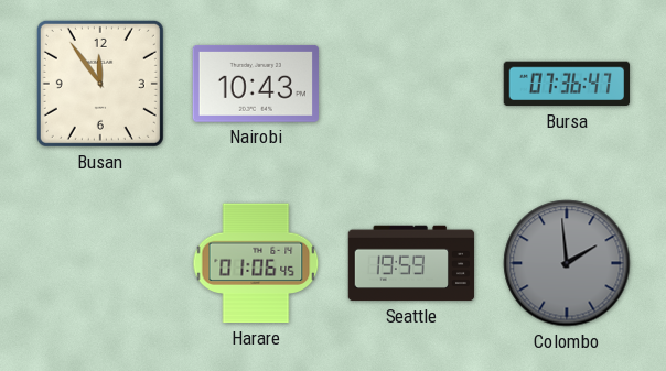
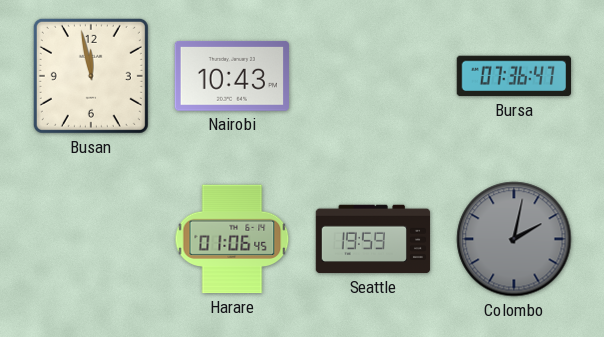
Busan: 11:54 -> 11:58
Colombo: 1:59 -> 2:02
